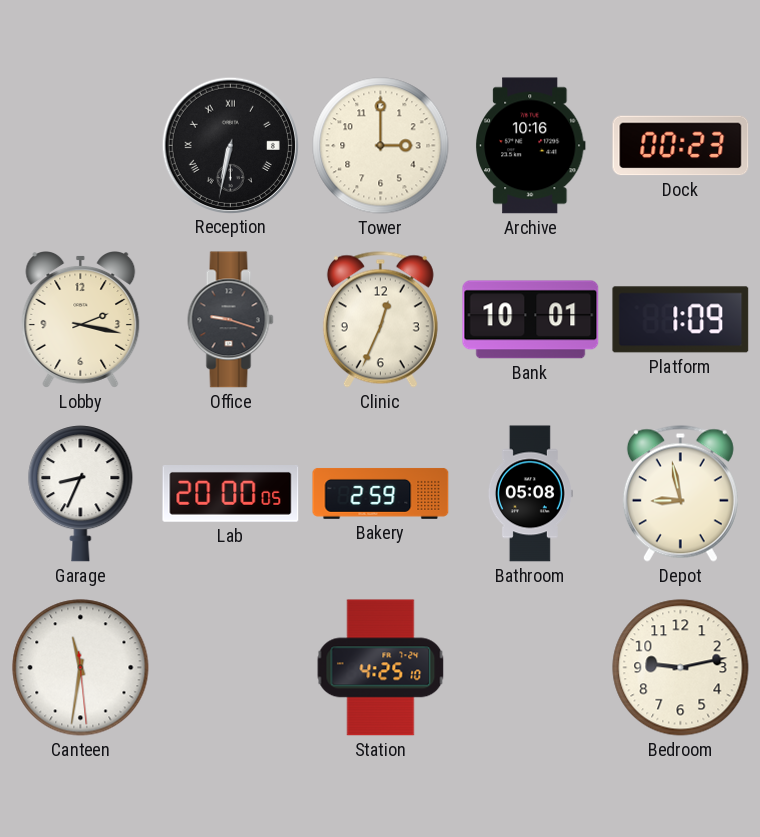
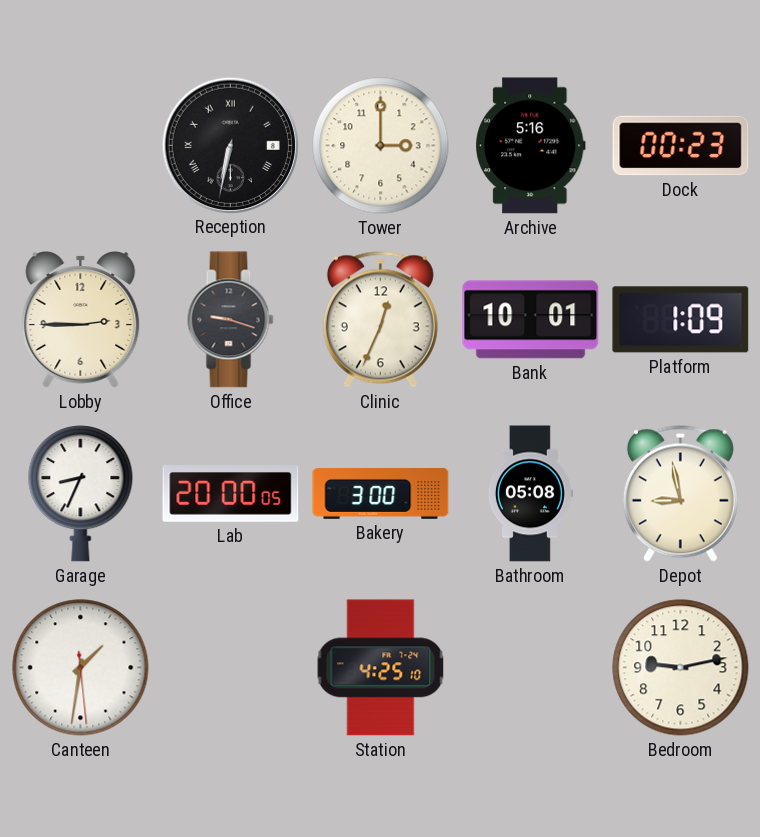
Archive: 10:16 -> 5:16
Lobby: 2:17 -> 2:45
Bakery: 2:59 -> 3:00
Canteen: 11:31 -> 1:31
